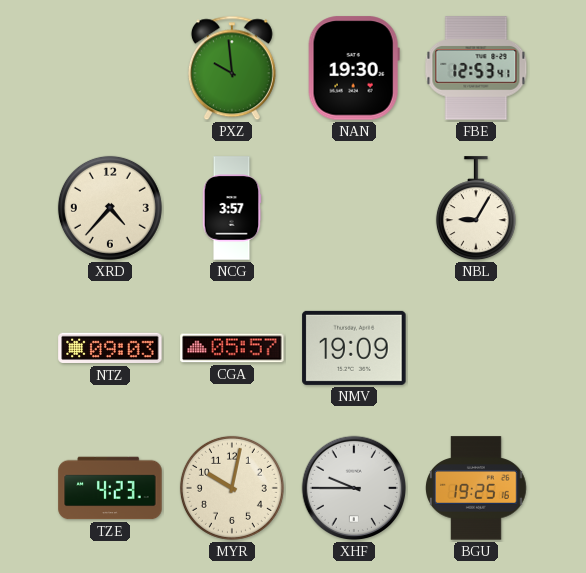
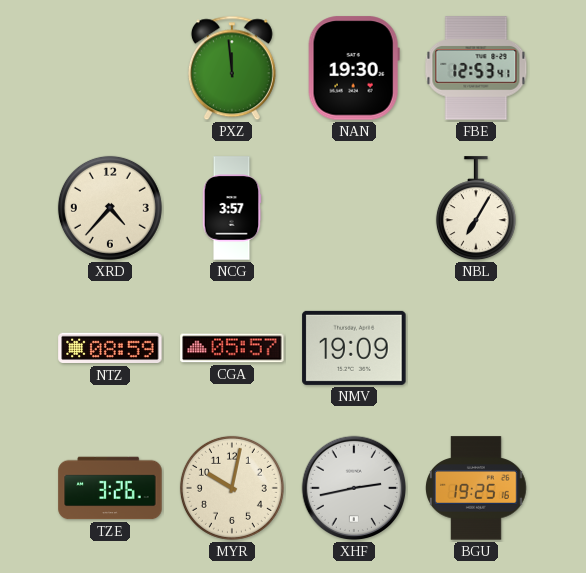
PXZ: 9:59 -> 11:59
NBL: 9:05 -> 7:05
NTZ: 09:03 -> 08:59
TZE: 4:23 -> 3:26
XHF: 9:45 -> 2:43
